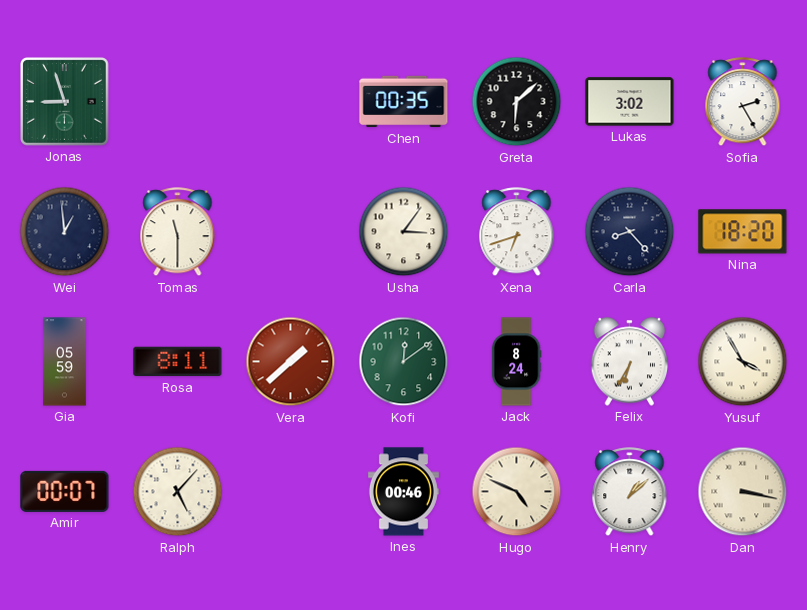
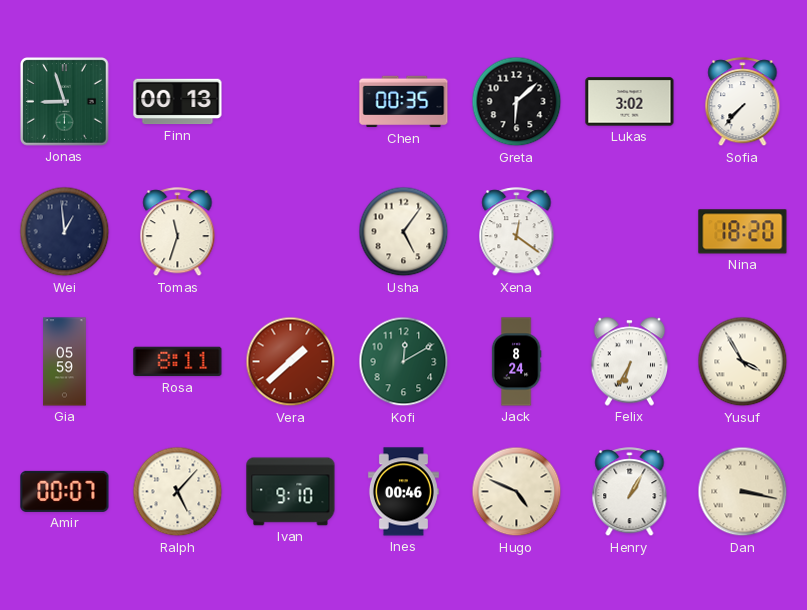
Finn: none -> 00:13
Sofia: 2:25 -> 7:37
Tomas: 11:30 -> 11:33
Usha: 3:06 -> 5:06
Xena: 6:42 -> 12:21
Carla: 8:23 -> none
Kofi: 12:09 -> 12:10
Ivan: none -> 9:10
Henry: 1:08 -> 1:05
